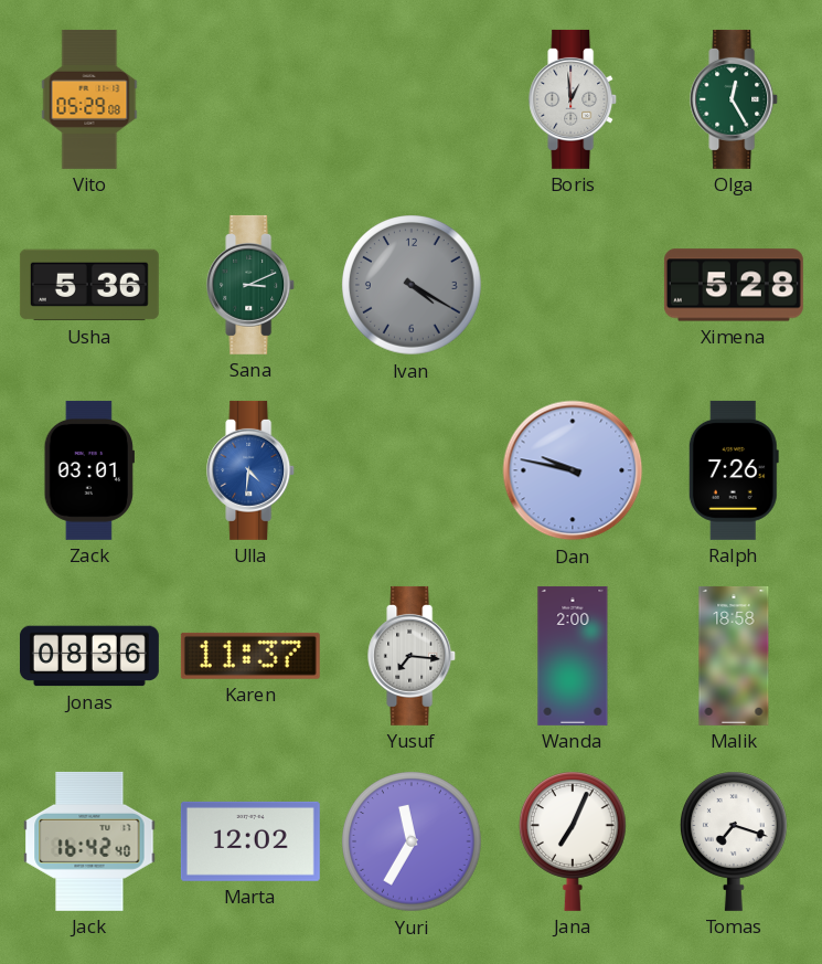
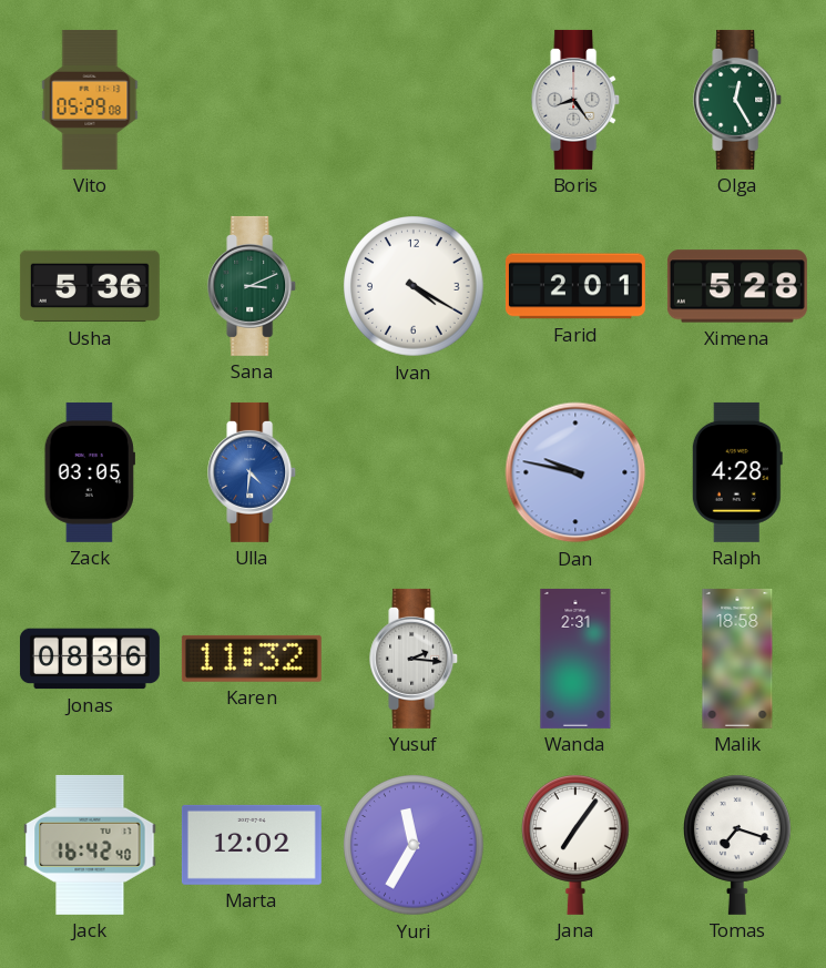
Boris: 12:59 -> 8:24
Ivan dial: grey -> white
Farid: none -> 2:01
Zack: 03:01 -> 03:05
Ralph: 7:26 -> 4:28
Karen: 11:37 -> 11:32
Yusuf: 7:16 -> 2:16
Wanda: 2:00 -> 2:31
Jana: 7:04 -> 7:06
